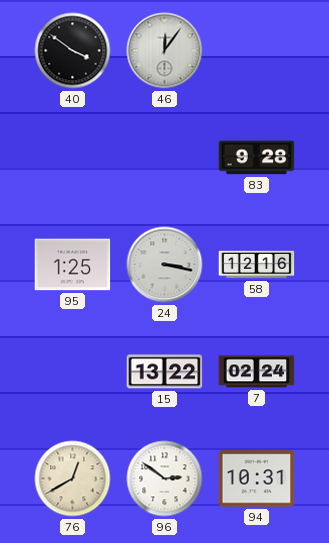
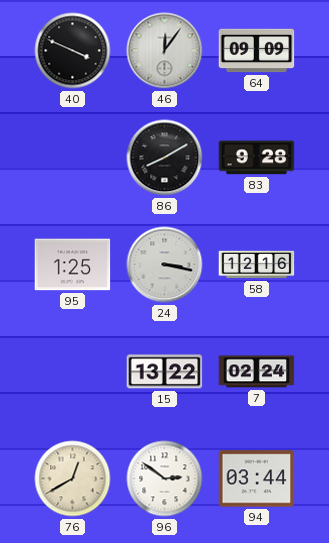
40: 3:51 -> 3:49
64: none -> 09:09
86: none -> 8:10
94: 10:31 -> 03:44
